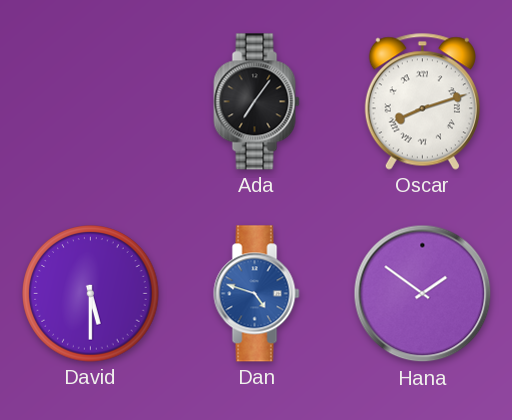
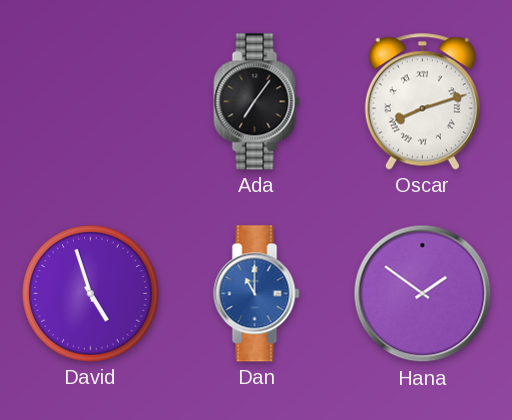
David: 5:30 -> 4:57
Dan: 4:48 -> 11:00
